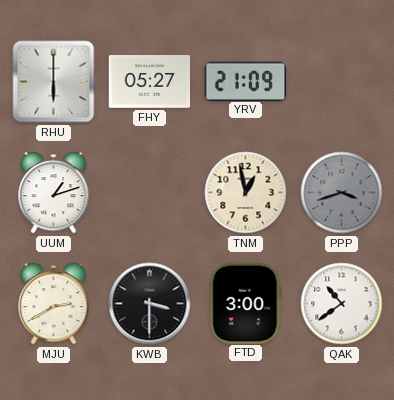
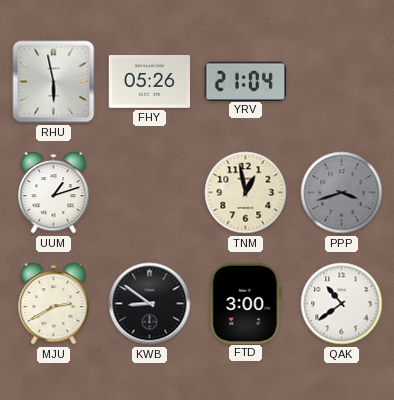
RHU: 6:00 -> 5:58
FHY: 05:27 -> 05:26
YRV: 21:09 -> 21:04
KWB: 3:30 -> 8:51
